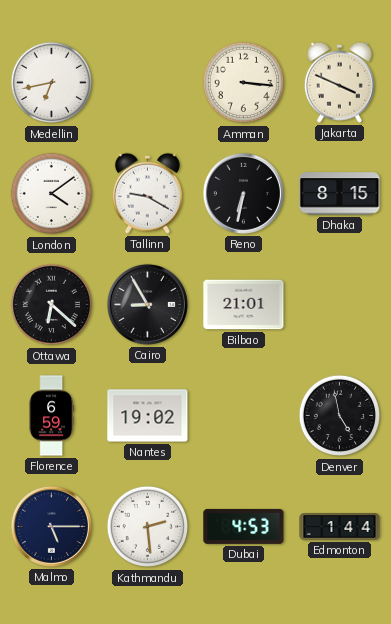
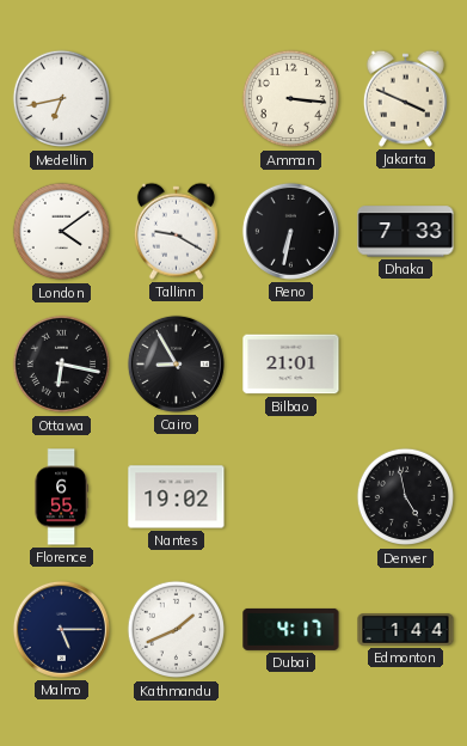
Dhaka: 8:15 -> 7:33
Ottawa: 6:22 -> 6:17
Florence: 6:59 -> 6:55
Kathmandu: 2:29 -> 1:41
Dubai: 4:53 -> 4:17
